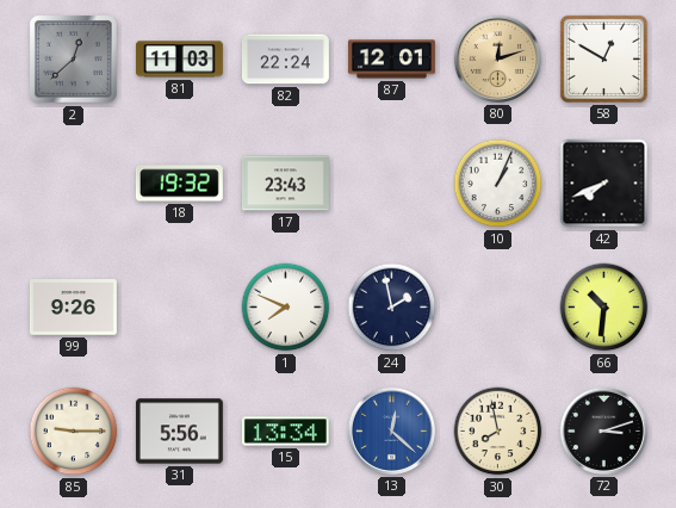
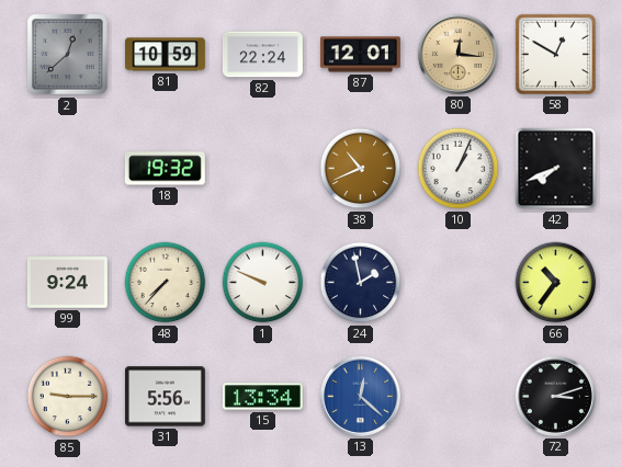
81: 11:03 -> 10:59
80: 12:12 -> 12:16
17: 23:43 -> none
38: none -> 10:41
99: 9:26 -> 9:24
48: none -> 7:37
1: 7:49 -> 9:49
66: 10:31 -> 10:36
30: 7:58 -> none
